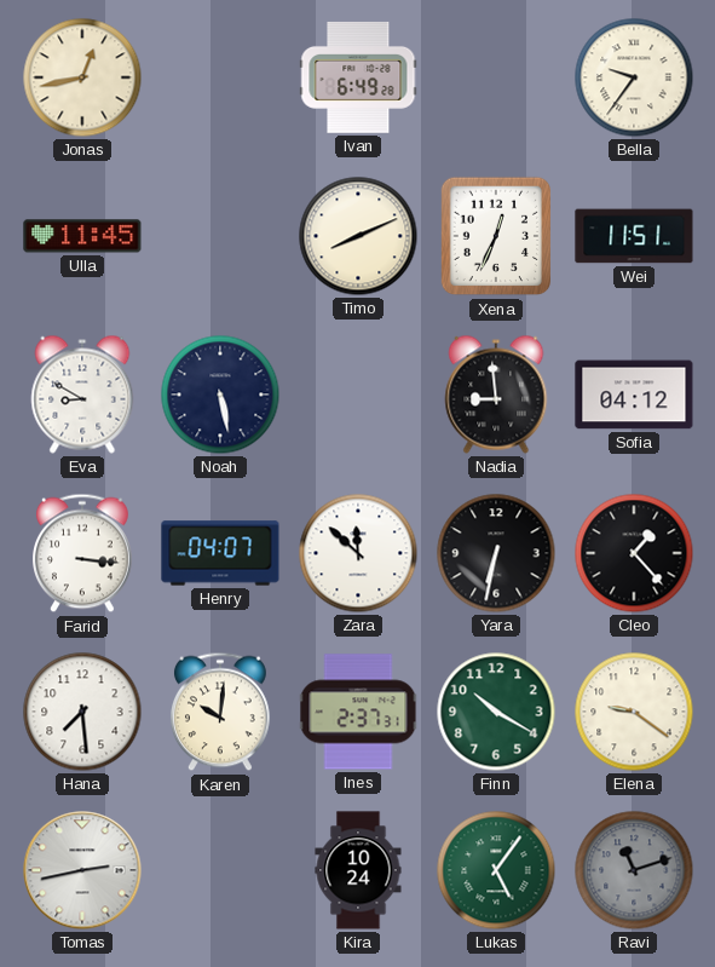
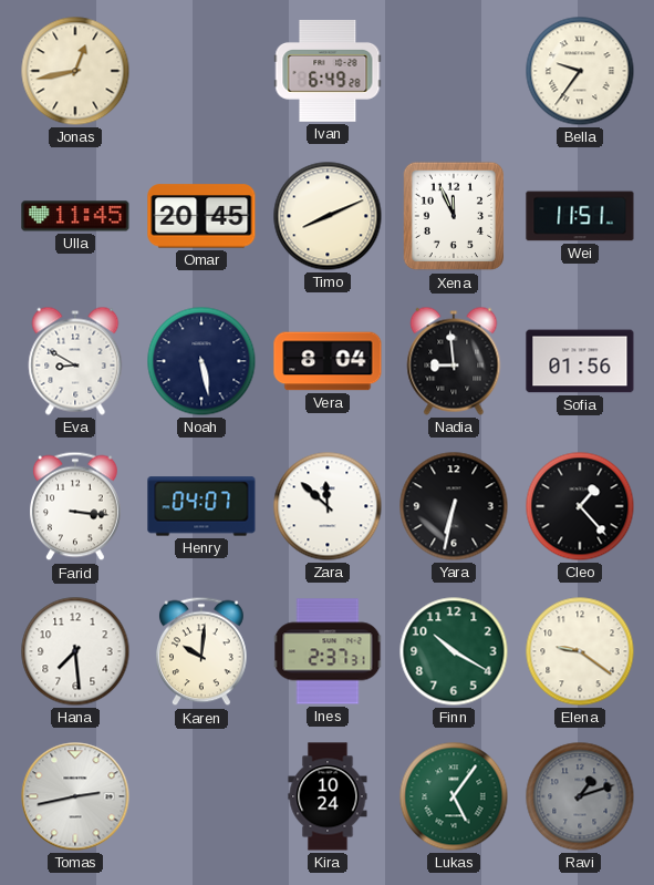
Omar: none -> 20:45
Xena: 12:34 -> 11:56
Vera: none -> 8:04
Sofia: 04:12 -> 01:56
Ravi: 11:12 -> 1:12
